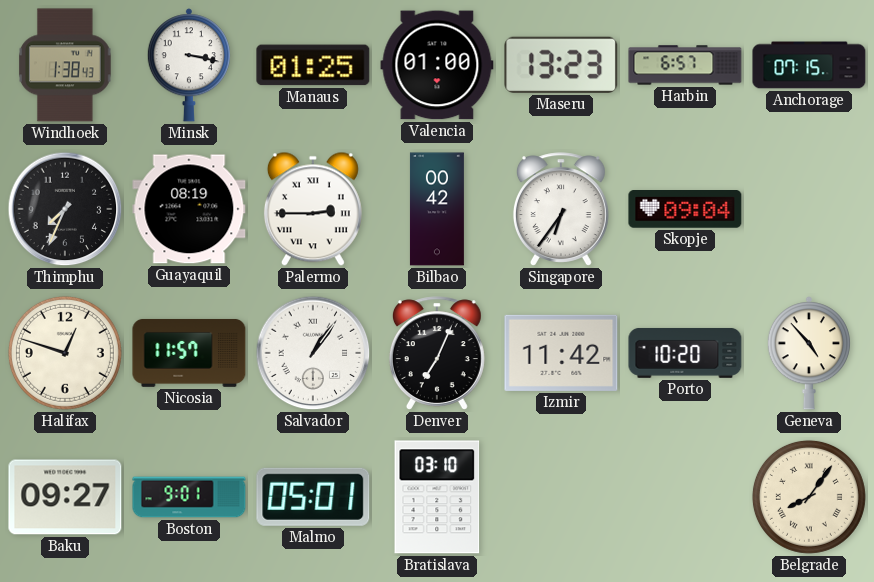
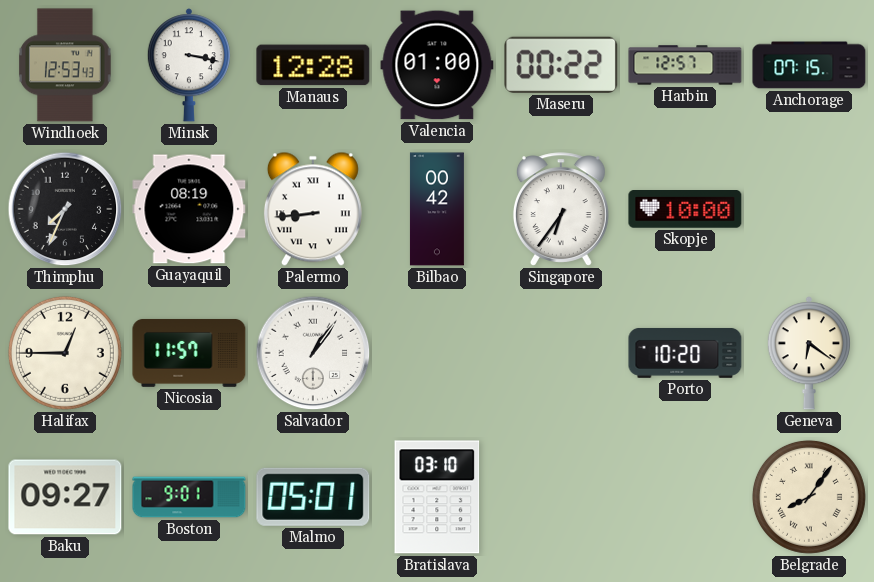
Windhoek: 1:38 -> 12:53
Manaus: 01:25 -> 12:28
Maseru: 13:23 -> 00:22
Harbin: 6:57 -> 12:57
Palermo: 2:45 -> 8:44
Skopje: 09:04 -> 10:00
Halifax: 12:48 -> 12:45
Denver: 7:04 -> none
Izmir: 11:42 -> none
Geneva: 4:53 -> 6:21
